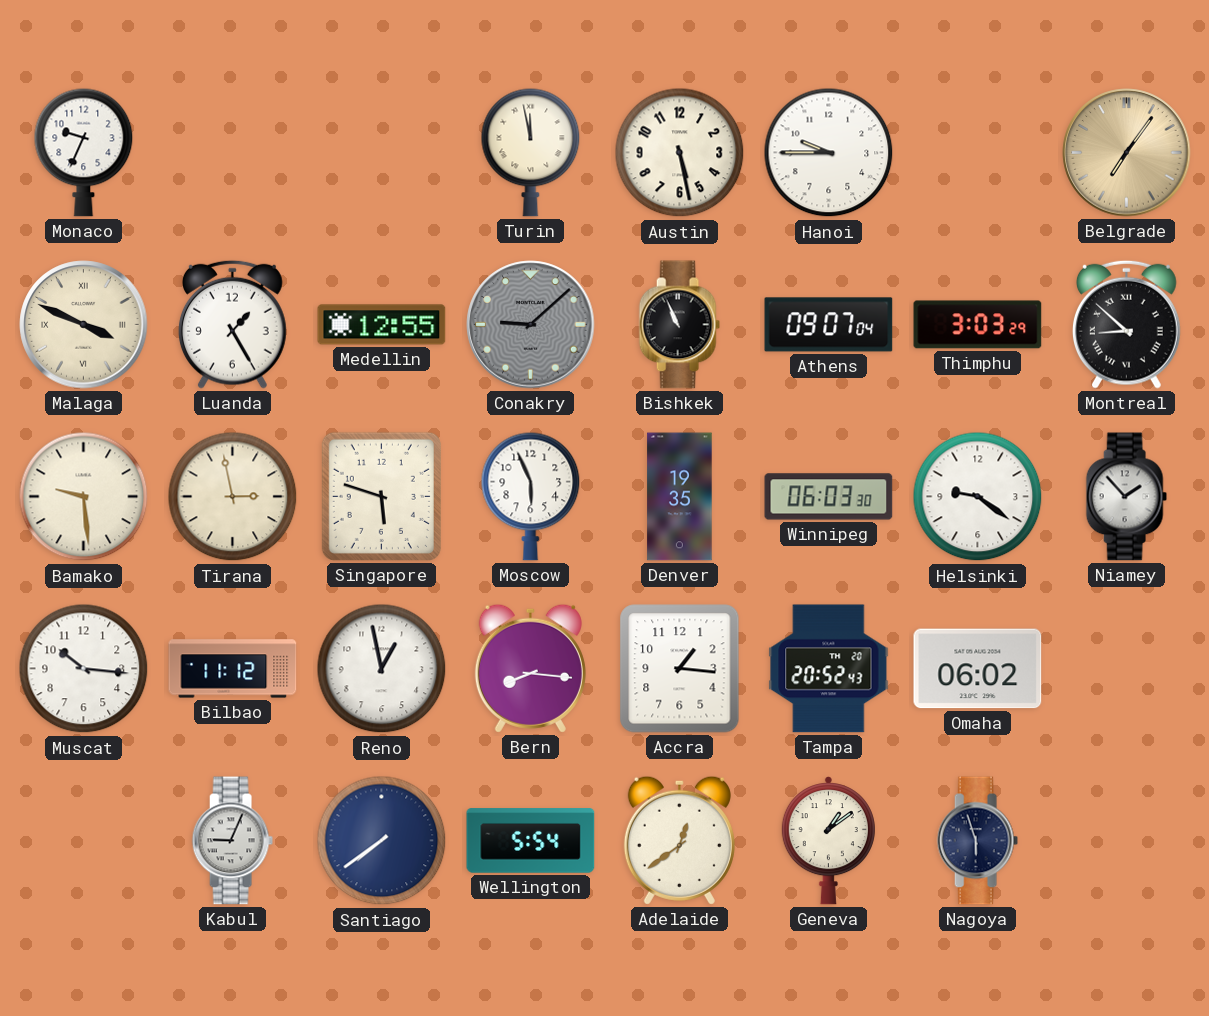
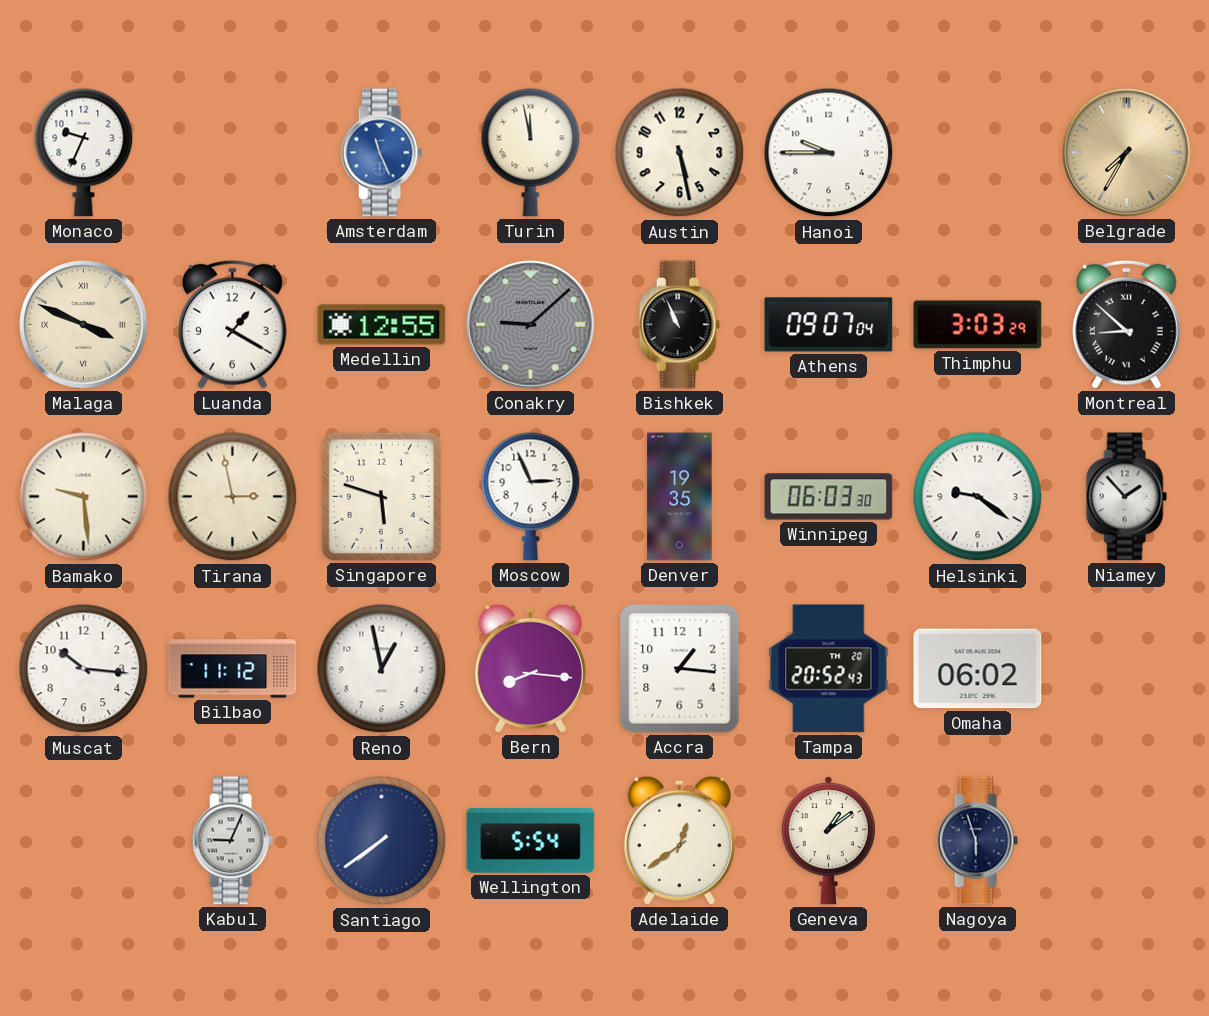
Amsterdam: none -> 11:26
Belgrade: 7:06 -> 7:35
Luanda: 1:25 -> 1:20
Moscow: 5:56 -> 2:56
